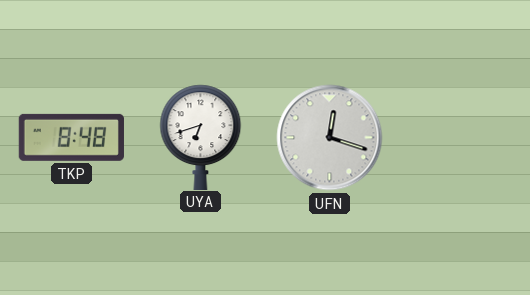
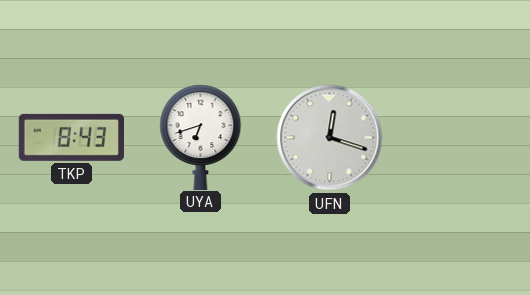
TKP: 8:48 -> 8:43
